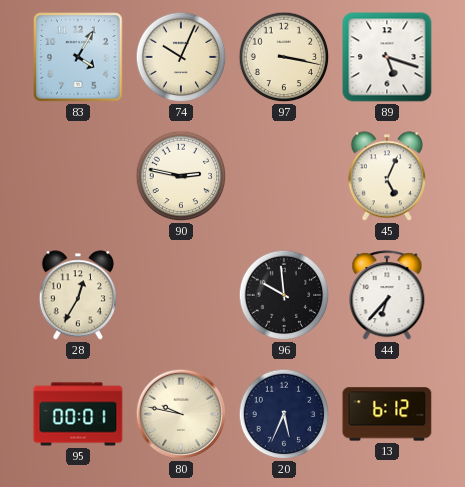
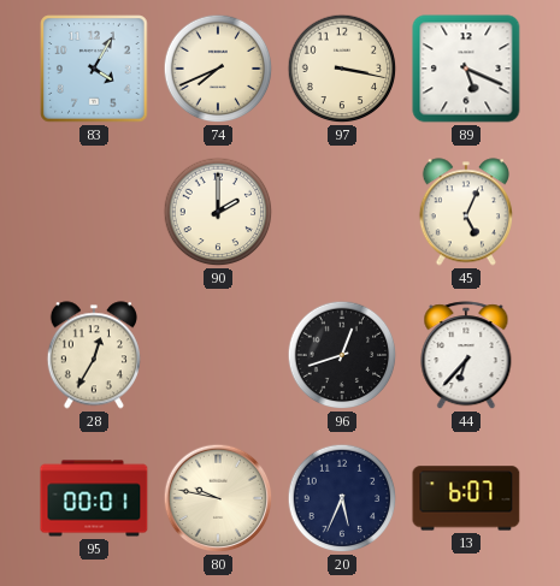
74: 10:04 -> 7:41
89: 5:18 -> 5:19
90: 2:47 -> 2:00
96: 9:59 -> 12:42
13: 6:12 -> 6:07
